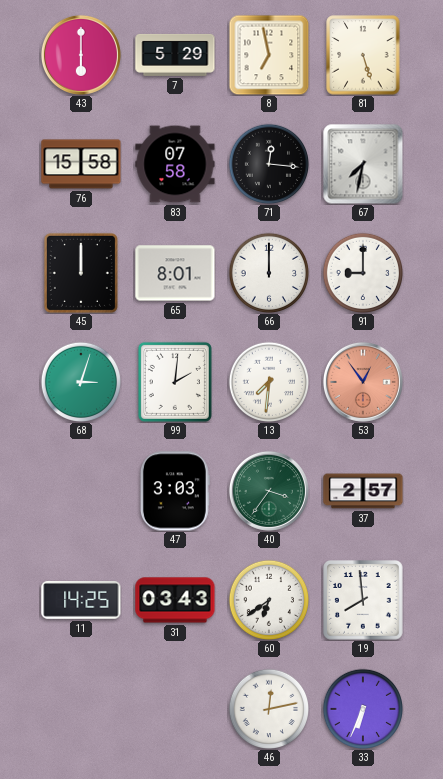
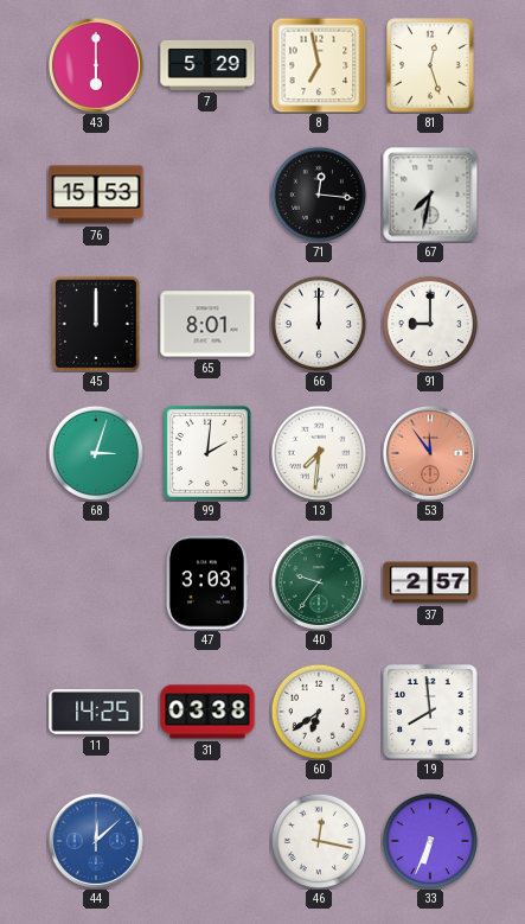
81: 5:27 -> 12:27
76: 15:58 -> 15:53
83: 07:58 -> none
53: 12:54 -> 11:54
40: 3:36 -> 9:36
31: 03:43 -> 03:38
44: none -> 12:08
46: 12:13 -> 12:17
